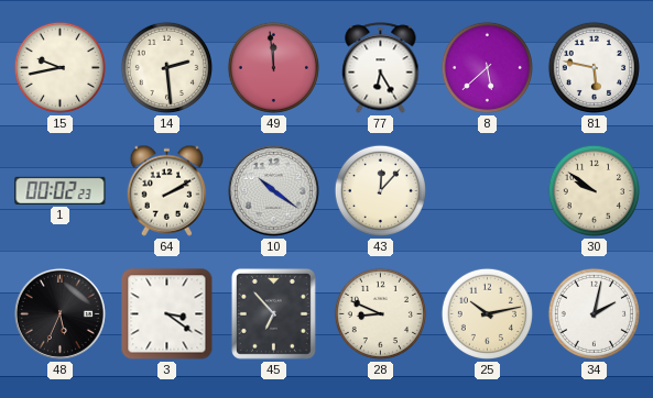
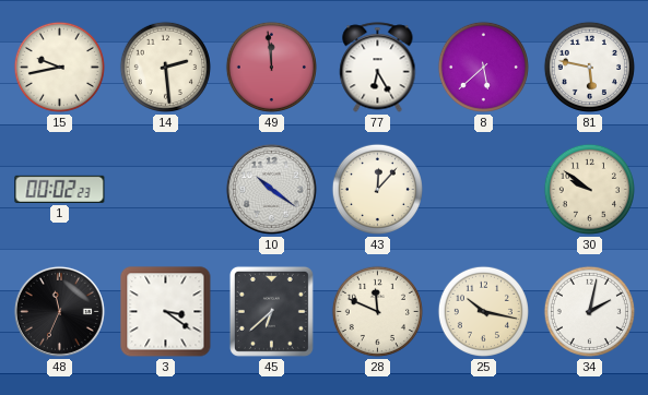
64: 2:10 -> none
48: 5:34 -> 11:34
45: 6:53 -> 6:38
28: 8:49 -> 11:49
25: 10:13 -> 10:17
